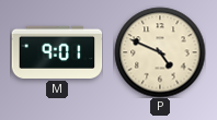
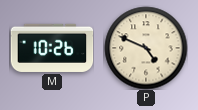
M: 9:01 -> 10:26
